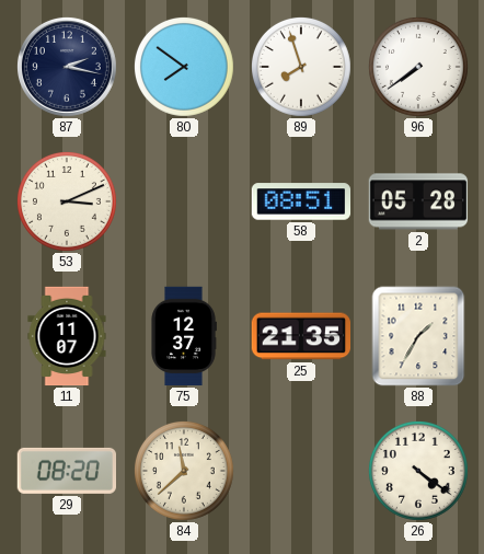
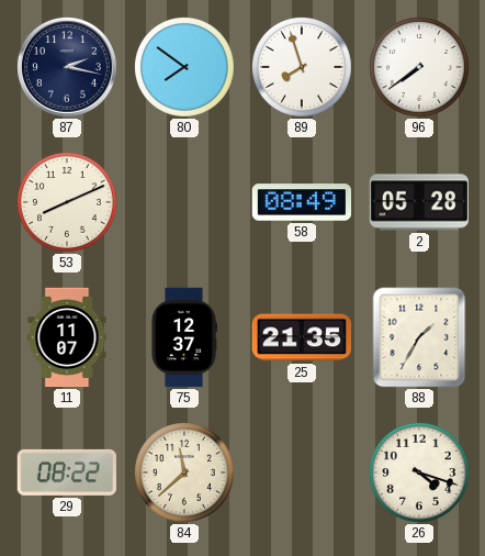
53: 3:11 -> 8:11
58: 08:51 -> 08:49
29: 08:20 -> 08:22
26: 4:21 -> 4:18
